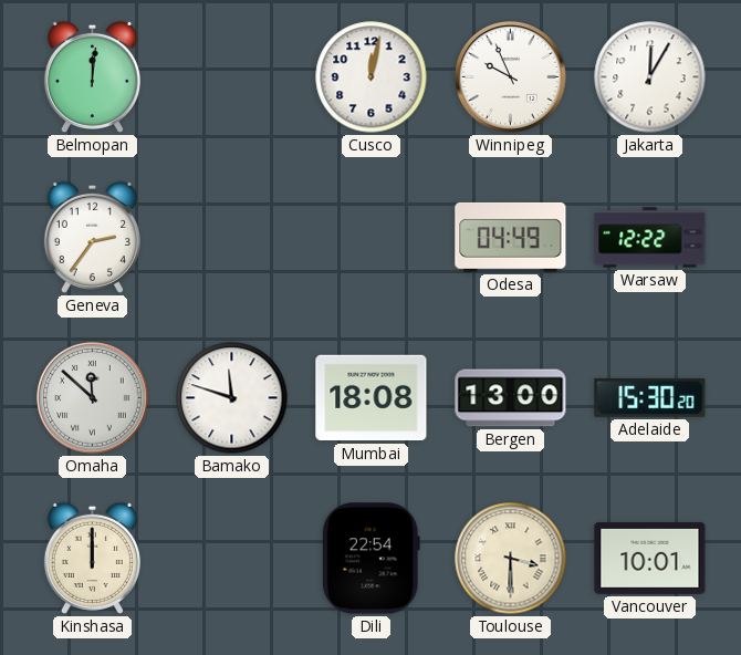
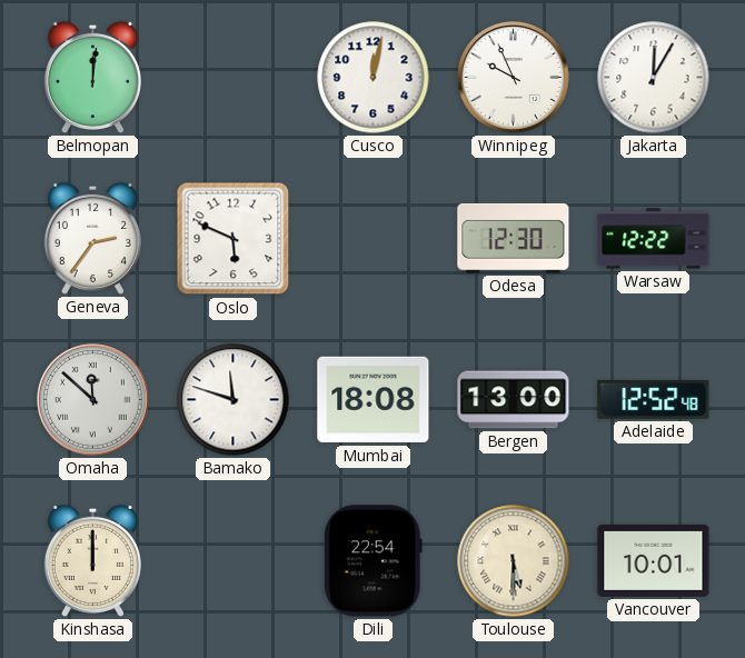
Oslo: none -> 5:49
Odesa: 04:49 -> 12:30
Adelaide: 15:30 -> 12:52
Toulouse: 3:30 -> 5:30
